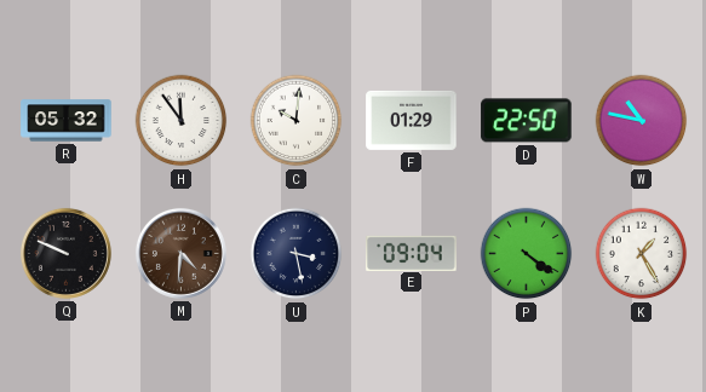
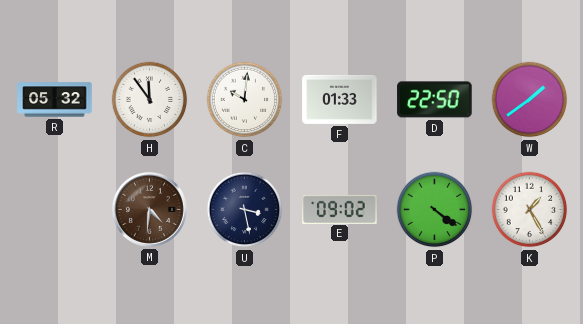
F: 01:29 -> 01:33
W: 10:47 -> 1:39
Q: 9:49 -> none
E: 09:04 -> 09:02
